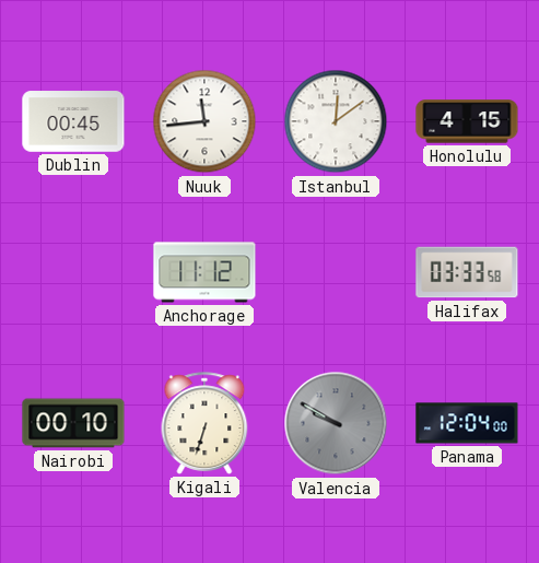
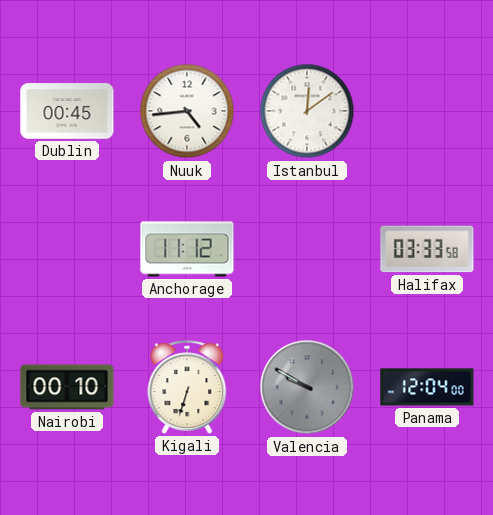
Nuuk: 11:44 -> 4:44
Honolulu: 4:15 -> none
